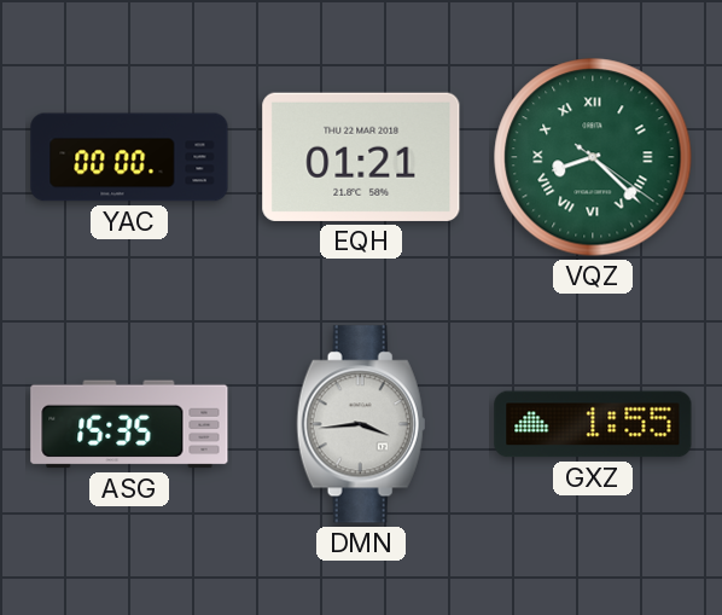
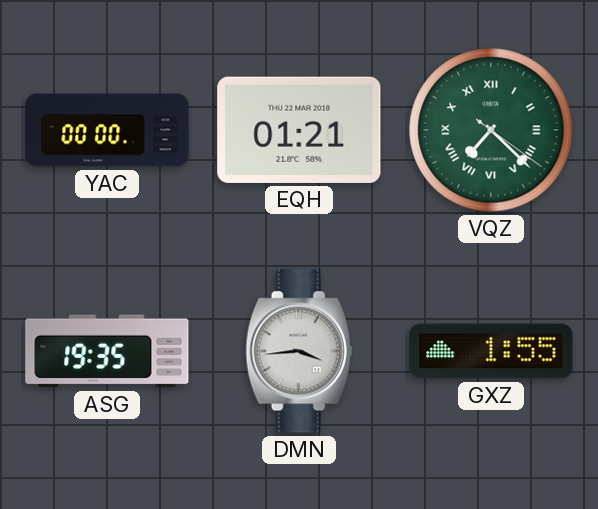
VQZ: 8:22 -> 7:22
ASG: 15:35 -> 19:35
